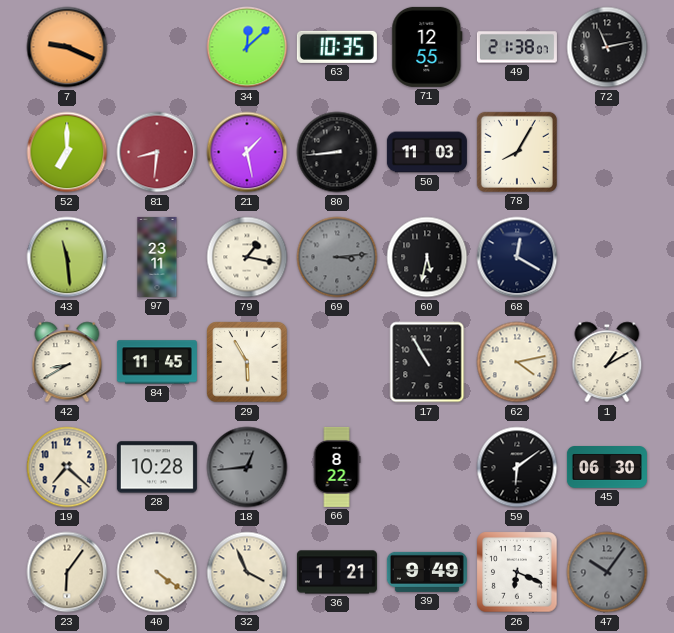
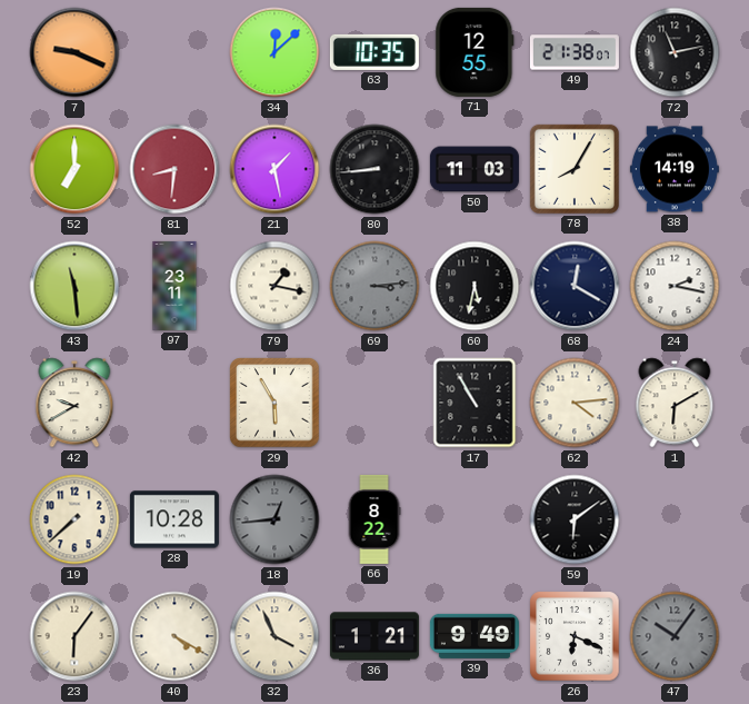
38: none -> 14:19
24: none -> 2:17
42: 8:40 -> 9:40
84: 11:45 -> none
62: 4:13 -> 4:14
1: 1:10 -> 6:10
19: 7:22 -> 7:38
45: 06:30 -> none
40: 4:21 -> 4:20
